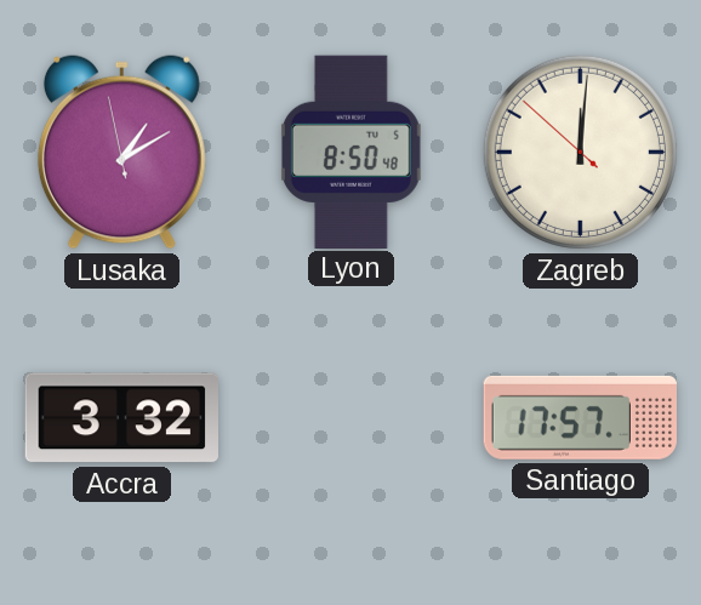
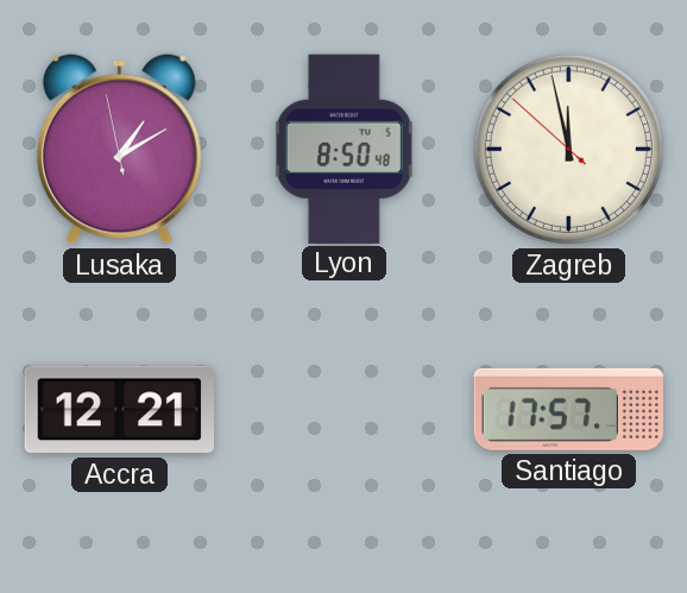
Zagreb: 12:00 -> 11:57
Accra: 3:32 -> 12:21
